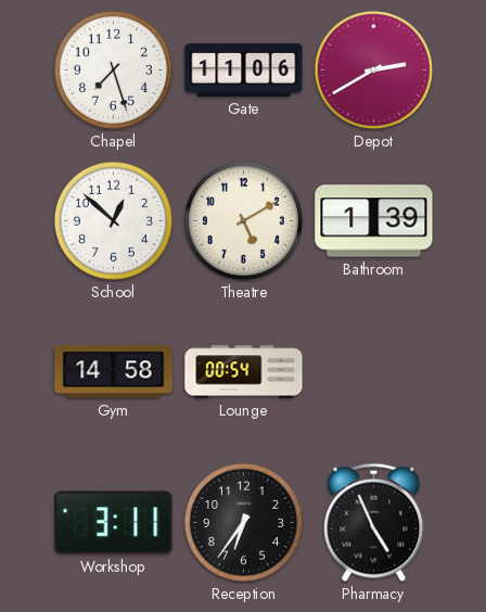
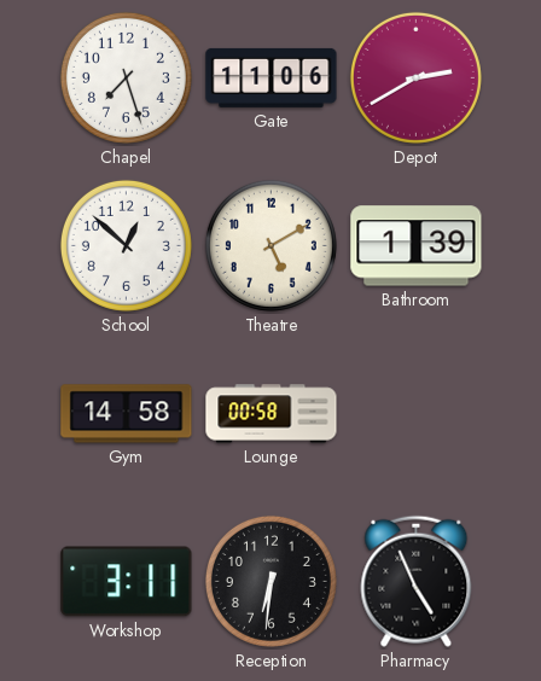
Lounge: 00:54 -> 00:58
Reception: 6:36 -> 6:31
